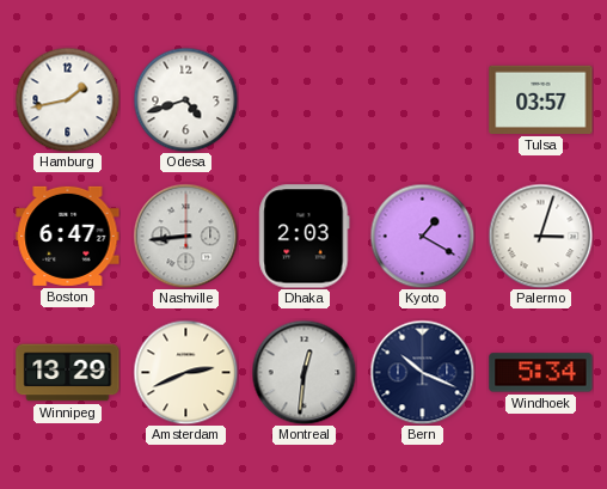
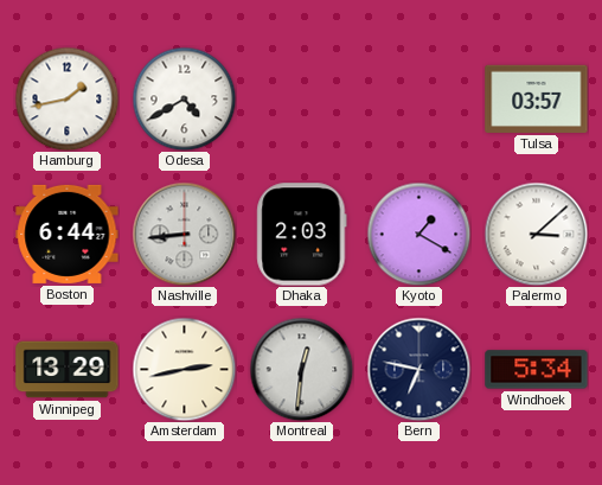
Odesa: 4:42 -> 4:40
Boston: 6:47 -> 6:44
Palermo: 3:03 -> 3:08
Amsterdam: 2:41 -> 2:43
Bern: 10:19 -> 6:47
